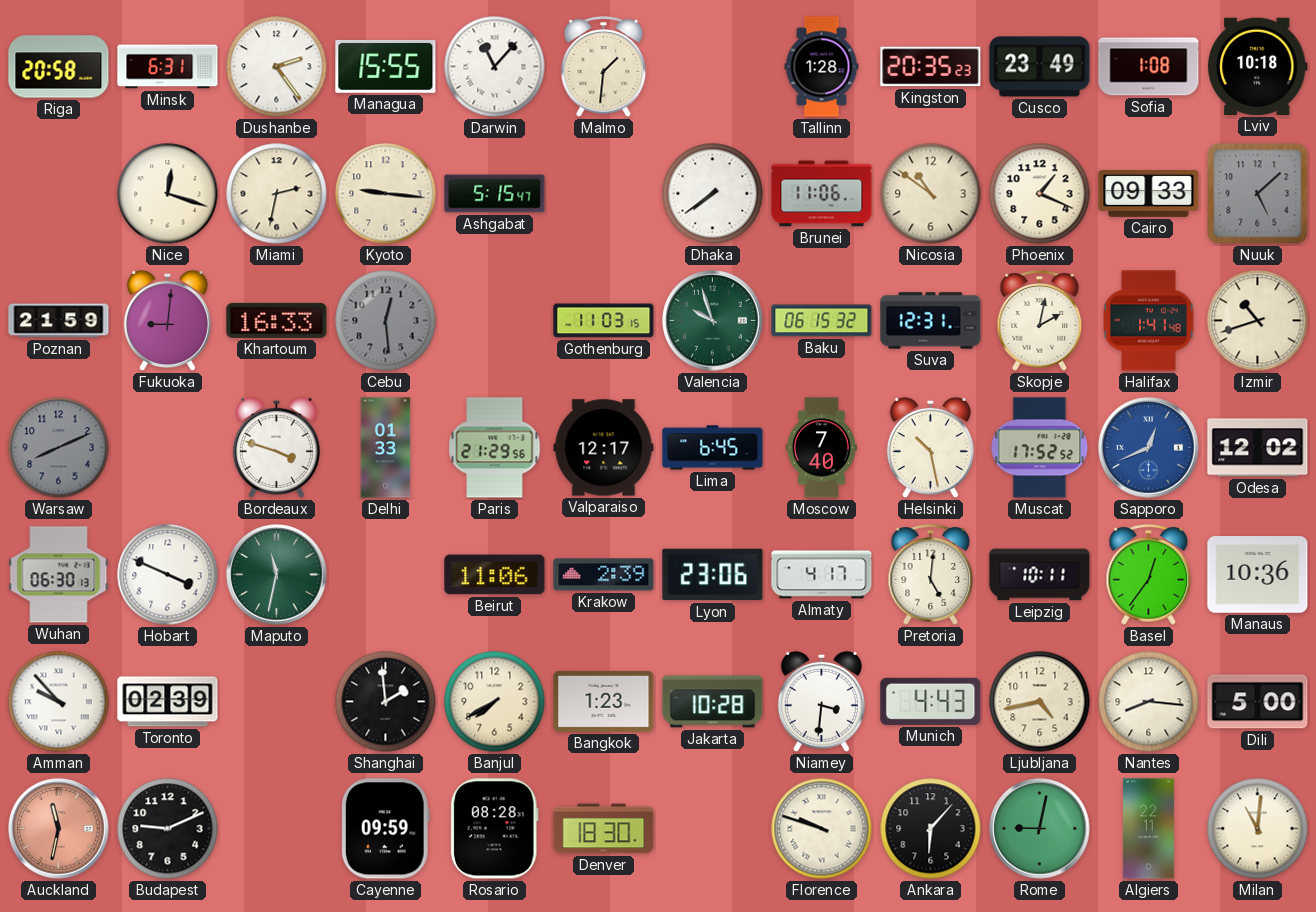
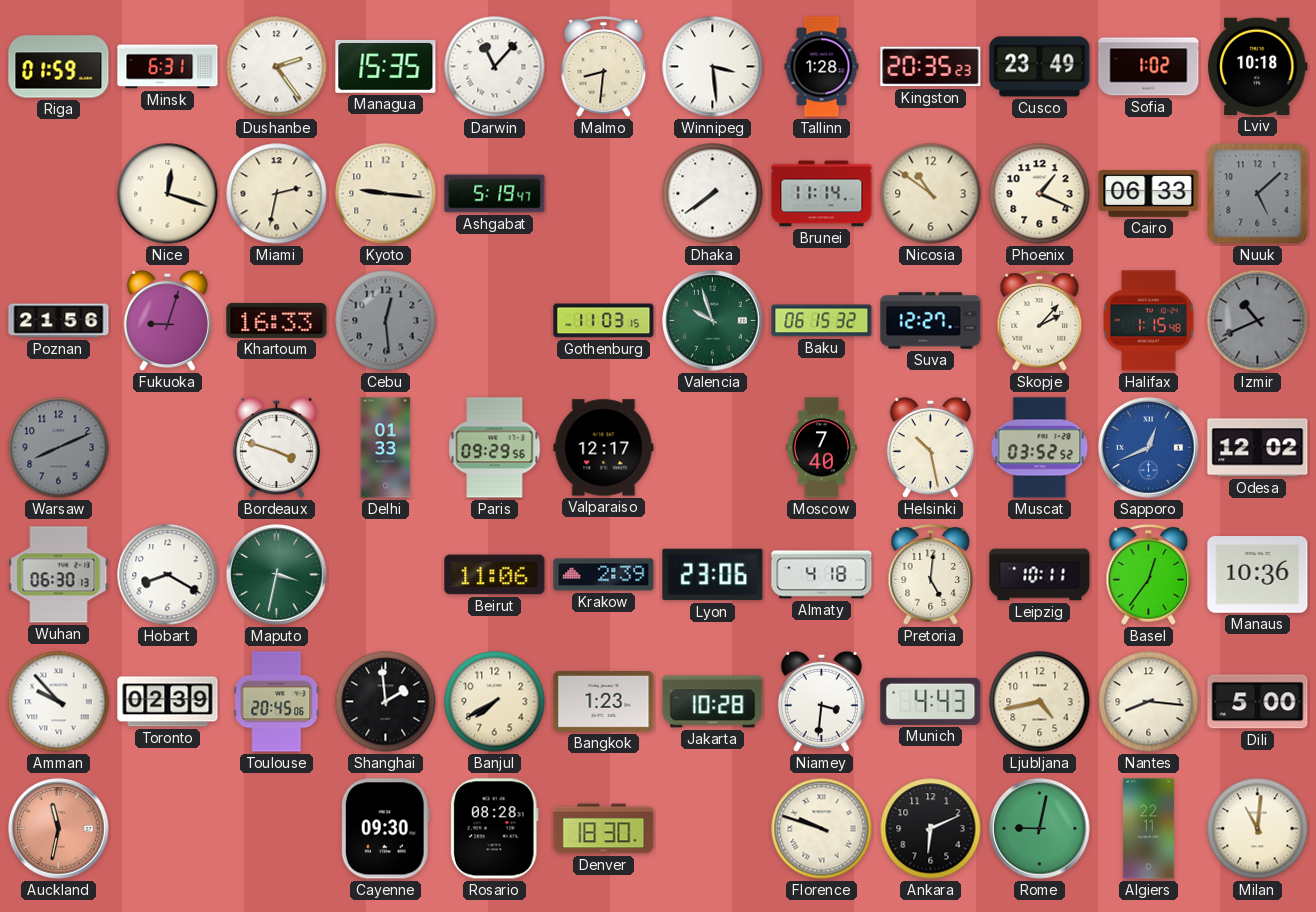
Riga: 20:58 -> 01:59
Managua: 15:55 -> 15:35
Malmo: 1:31 -> 8:31
Winnipeg: none -> 3:29
Sofia: 1:08 -> 1:02
Ashgabat: 5:15 -> 5:19
Brunei: 11:06 -> 11:14
Cairo: 09:33 -> 06:33
Poznan: 21:59 -> 21:56
Fukuoka: 9:01 -> 9:03
Suva: 12:31 -> 12:27
Skopje: 2:02 -> 2:07
Halifax: 1:41 -> 1:15
Izmir: 10:42 -> 10:41
Izmir dial: cream -> grey
Paris: 21:29 -> 09:29
Lima: 6:45 -> none
Muscat: 17:52 -> 03:52
Hobart: 3:49 -> 8:20
Maputo: 11:32 -> 3:32
Almaty: 4:17 -> 4:18
Toulouse: none -> 20:45
Budapest: 9:11 -> none
Cayenne: 09:59 -> 09:30
Ankara: 6:07 -> 6:11
